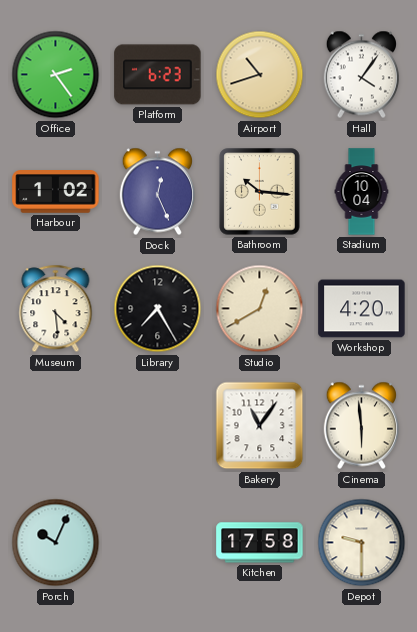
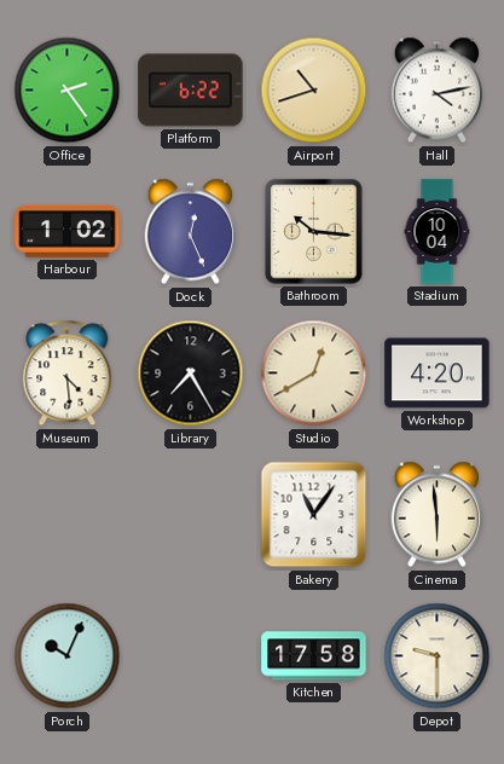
Platform: 6:23 -> 6:22
Hall: 4:06 -> 4:13
